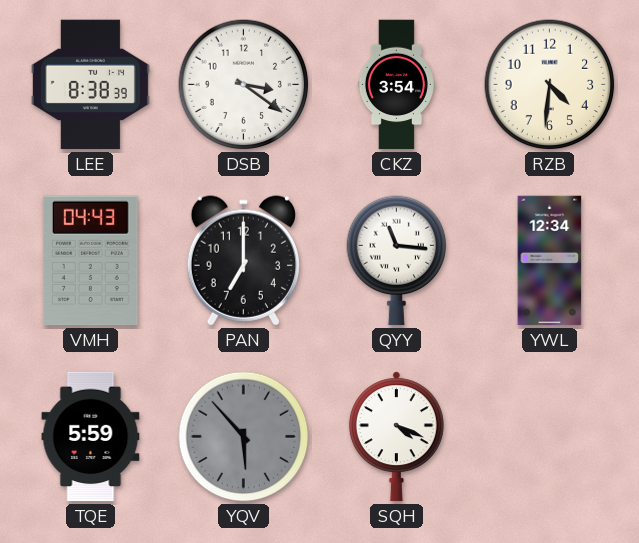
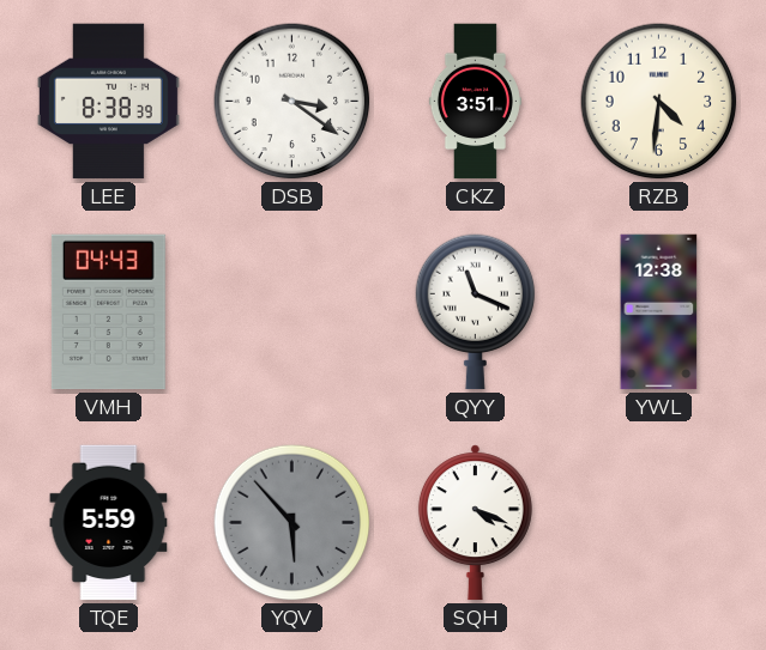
CKZ: 3:54 -> 3:51
PAN: 7:00 -> none
QYY: 11:16 -> 11:19
YWL: 12:34 -> 12:38
